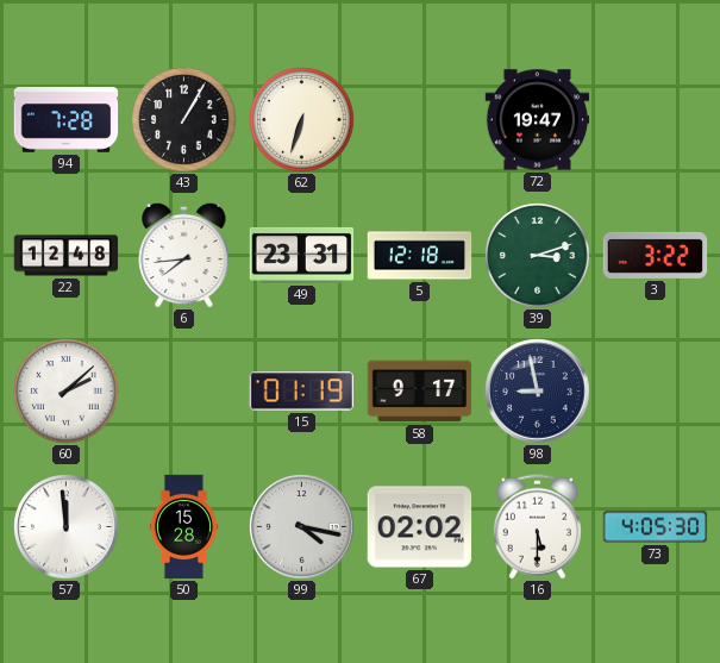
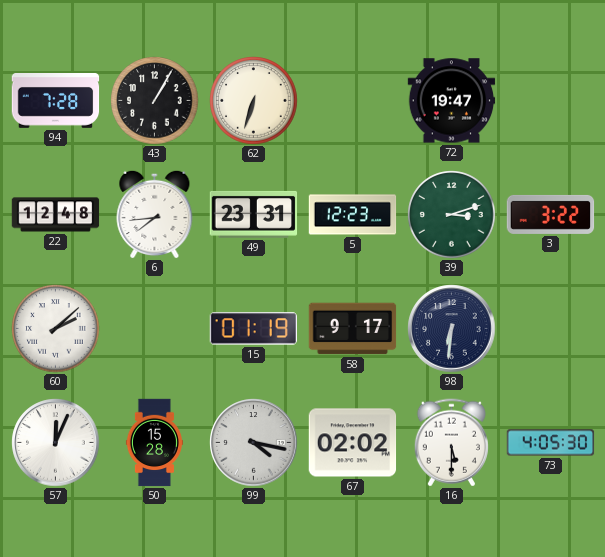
5: 12:18 -> 12:23
98: 8:58 -> 6:31
57: 11:59 -> 12:04
